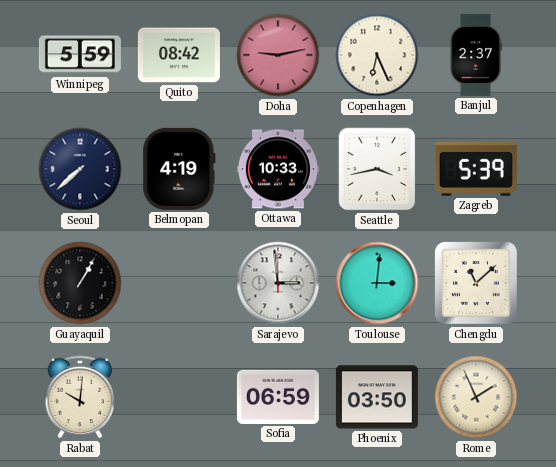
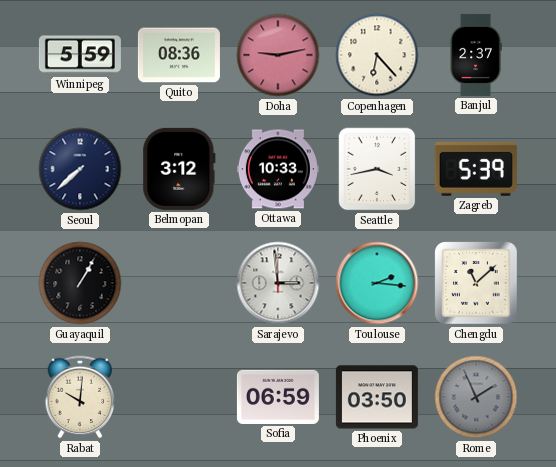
Quito: 08:42 -> 08:36
Copenhagen: 6:26 -> 6:23
Belmopan: 4:19 -> 3:12
Toulouse: 3:01 -> 2:16
Rome dial: cream -> grey
